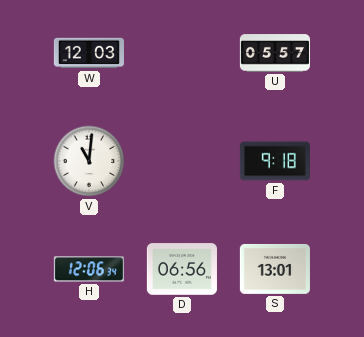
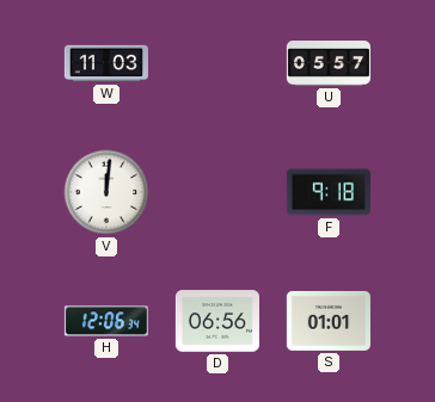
W: 12:03 -> 11:03
V: 11:01 -> 12:01
S: 13:01 -> 01:01
